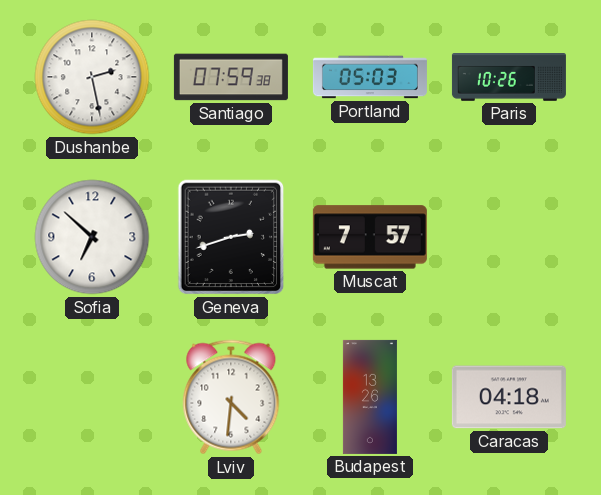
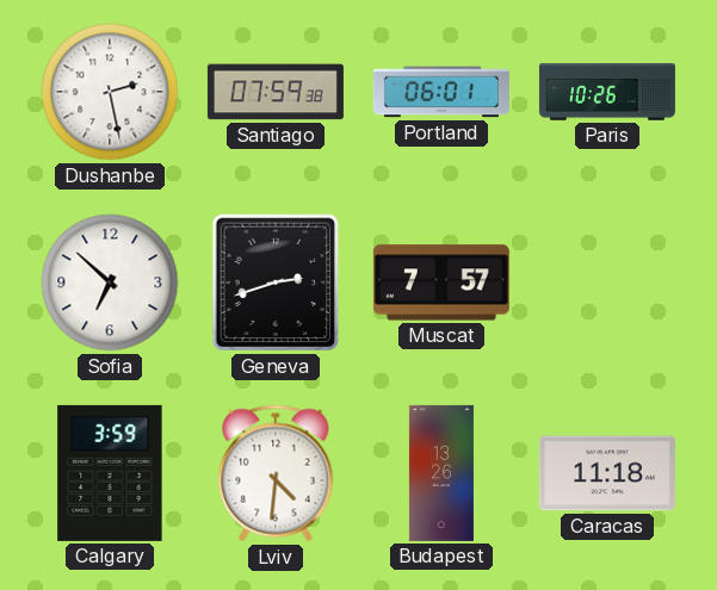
Portland: 05:03 -> 06:01
Calgary: none -> 3:59
Caracas: 04:18 -> 11:18
